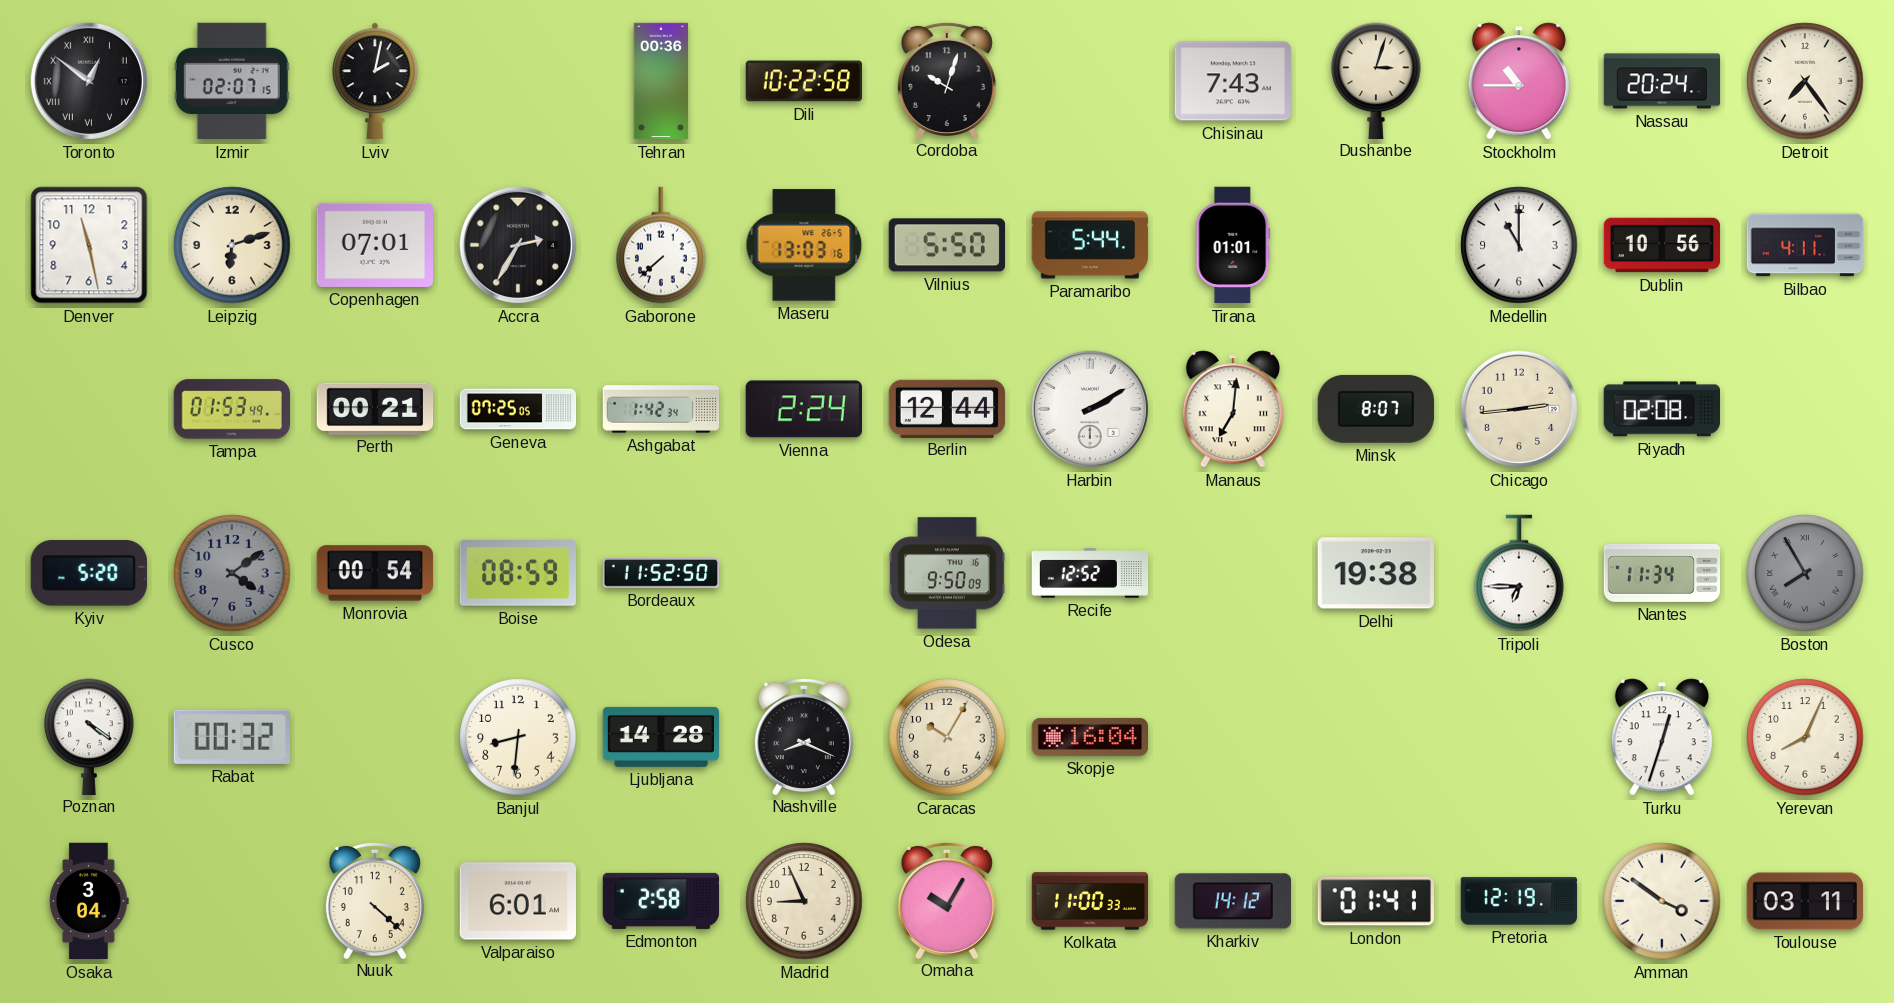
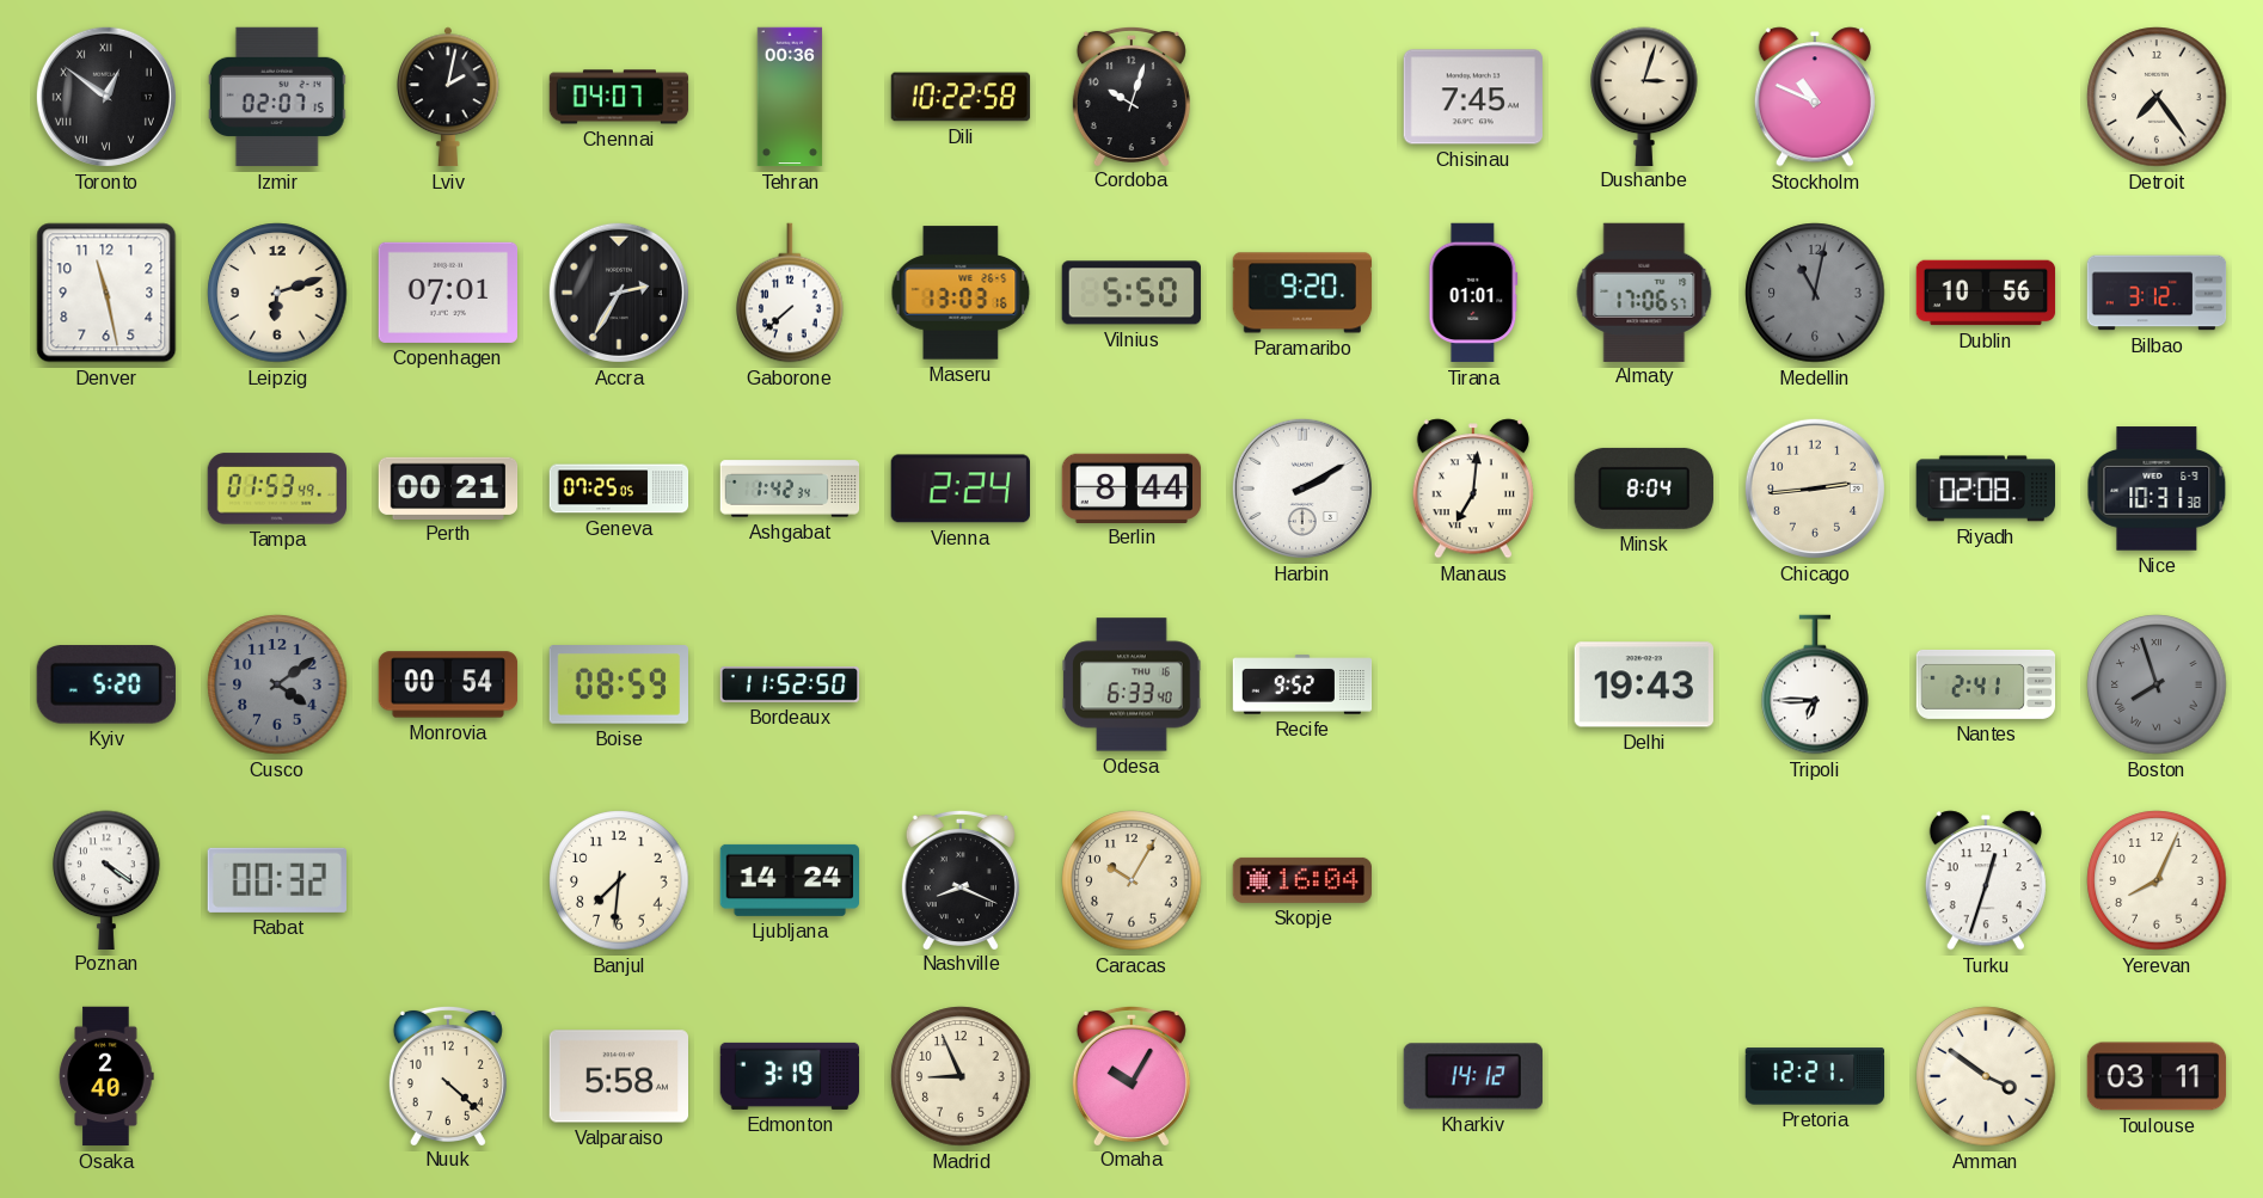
Chennai: none -> 04:07
Chisinau: 7:43 -> 7:45
Stockholm: 10:45 -> 10:49
Nassau: 20:24 -> none
Paramaribo: 5:44 -> 9:20
Almaty: none -> 17:06
Medellin: 11:00 -> 11:02
Medellin dial: white -> grey
Bilbao: 4:11 -> 3:12
Berlin: 12:44 -> 8:44
Minsk: 8:07 -> 8:04
Nice: none -> 10:31
Odesa: 9:50 -> 6:33
Recife: 12:52 -> 9:52
Delhi: 19:38 -> 19:43
Nantes: 11:34 -> 2:41
Boston: 7:55 -> 7:57
Banjul: 8:31 -> 7:31
Ljubljana: 14:28 -> 14:24
Osaka: 3:04 -> 2:40
Valparaiso: 6:01 -> 5:58
Edmonton: 2:58 -> 3:19
Kolkata: 11:00 -> none
London: 01:41 -> none
Pretoria: 12:19 -> 12:21
